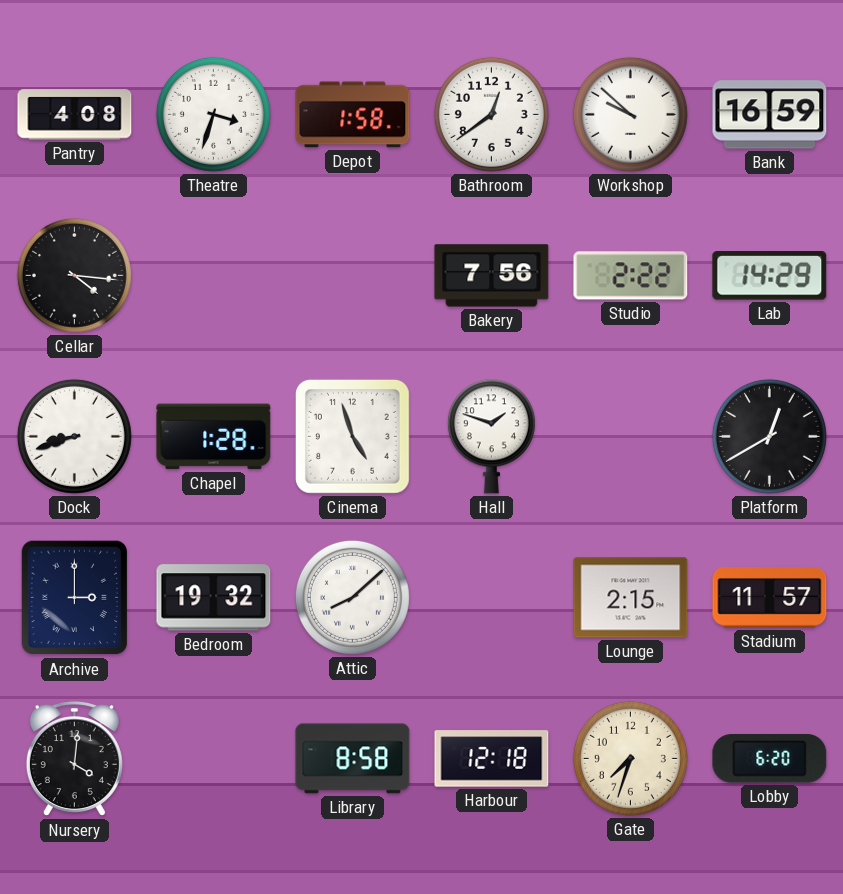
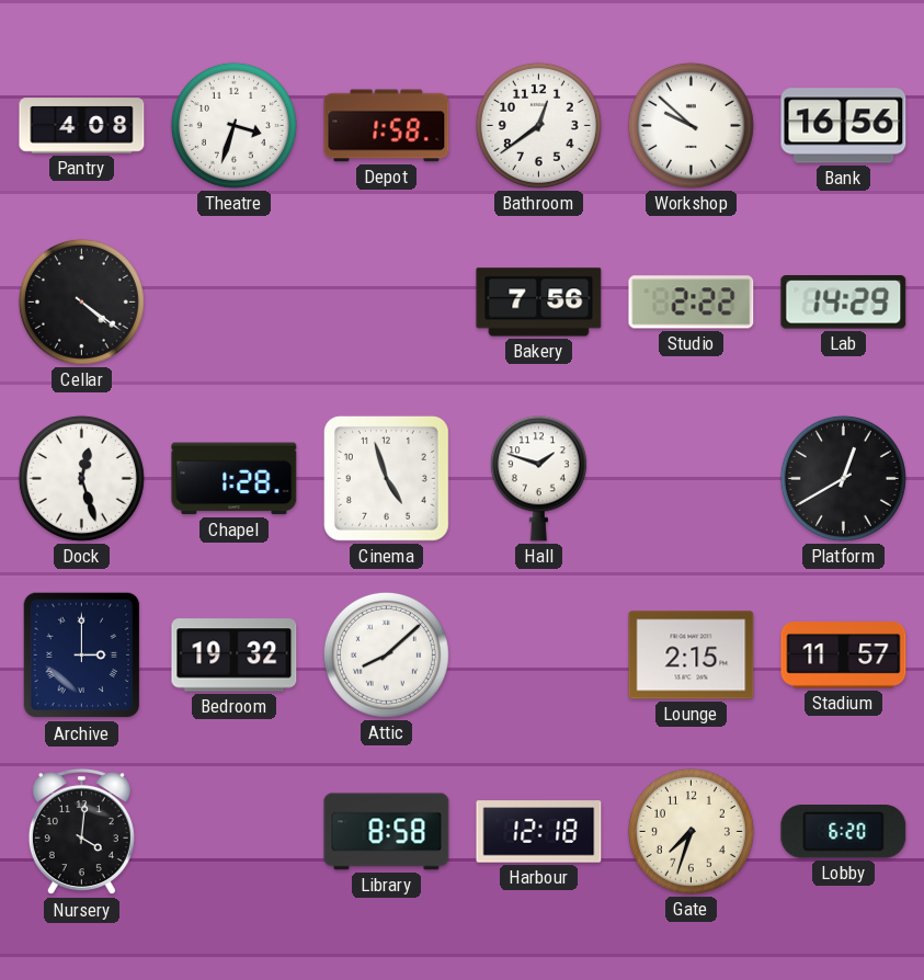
Bank: 16:59 -> 16:56
Cellar: 4:16 -> 4:21
Dock: 8:42 -> 12:27
